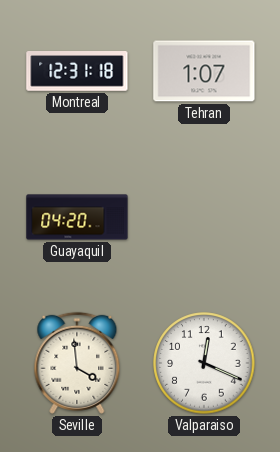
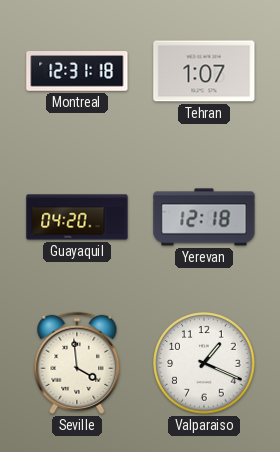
Yerevan: none -> 12:18
Valparaiso: 12:19 -> 1:19
